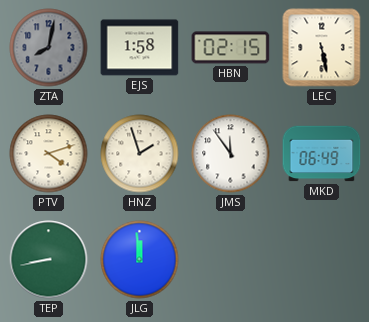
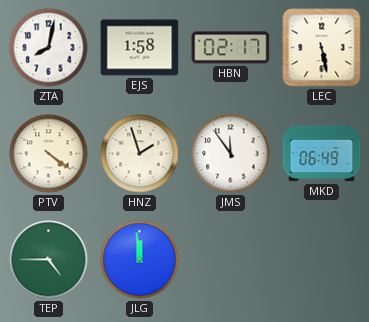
ZTA dial: grey -> white
HBN: 02:15 -> 02:17
PTV: 4:12 -> 4:21
TEP: 8:43 -> 4:45
